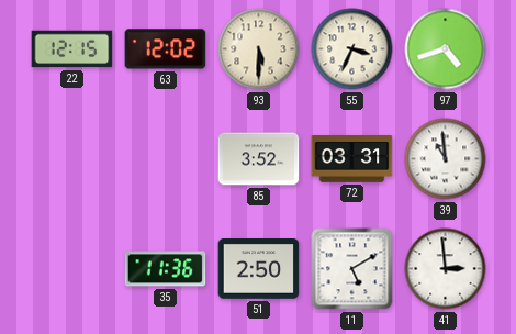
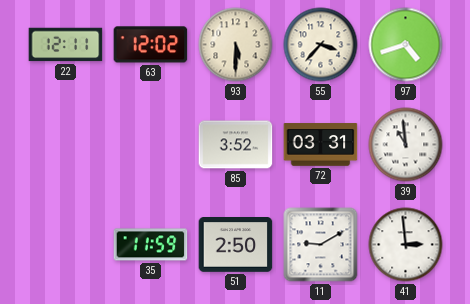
22: 12:15 -> 12:11
55: 3:34 -> 3:37
35: 11:36 -> 11:59
11: 5:10 -> 9:10
